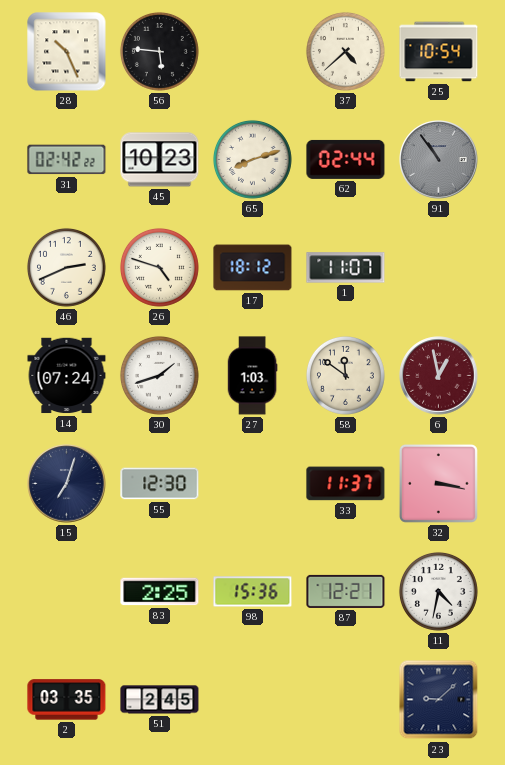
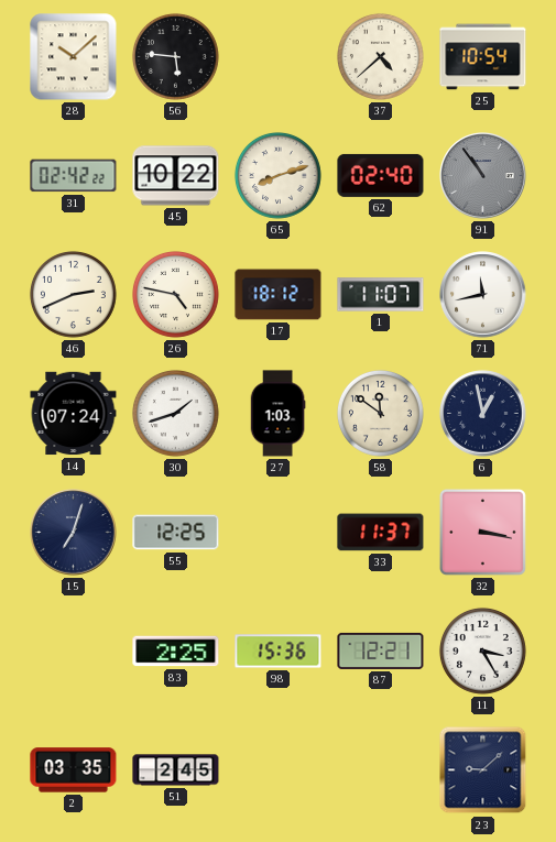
28: 10:26 -> 10:08
45: 10:23 -> 10:22
62: 02:44 -> 02:40
26: 4:48 -> 4:47
71: none -> 11:43
6 dial: burgundy -> navy
55: 12:30 -> 12:25
11: 4:32 -> 3:25
